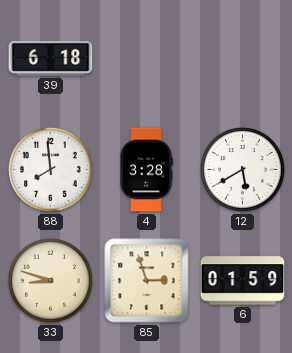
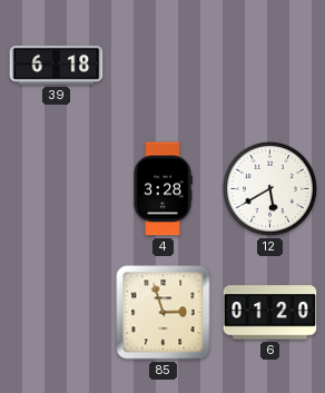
88: 7:59 -> none
33: 8:48 -> none
6: 01:59 -> 01:20
